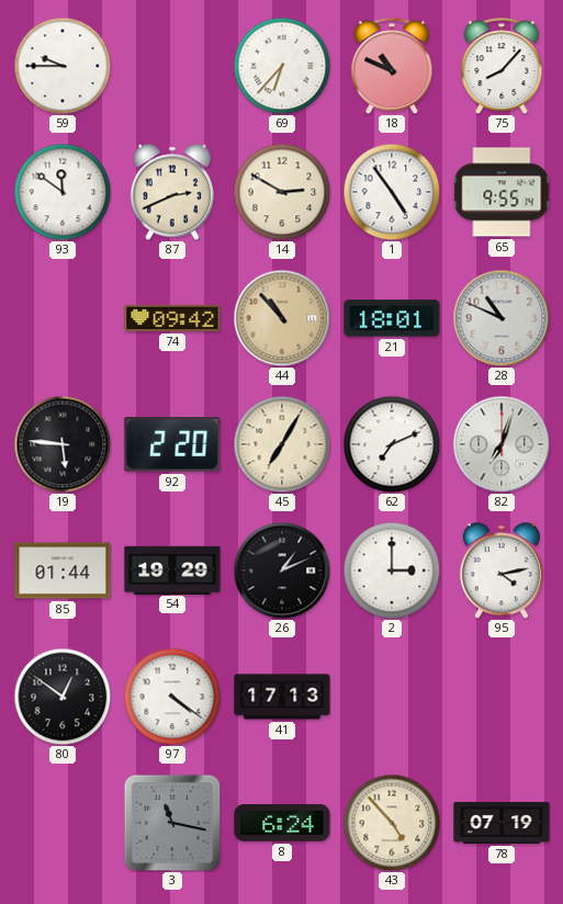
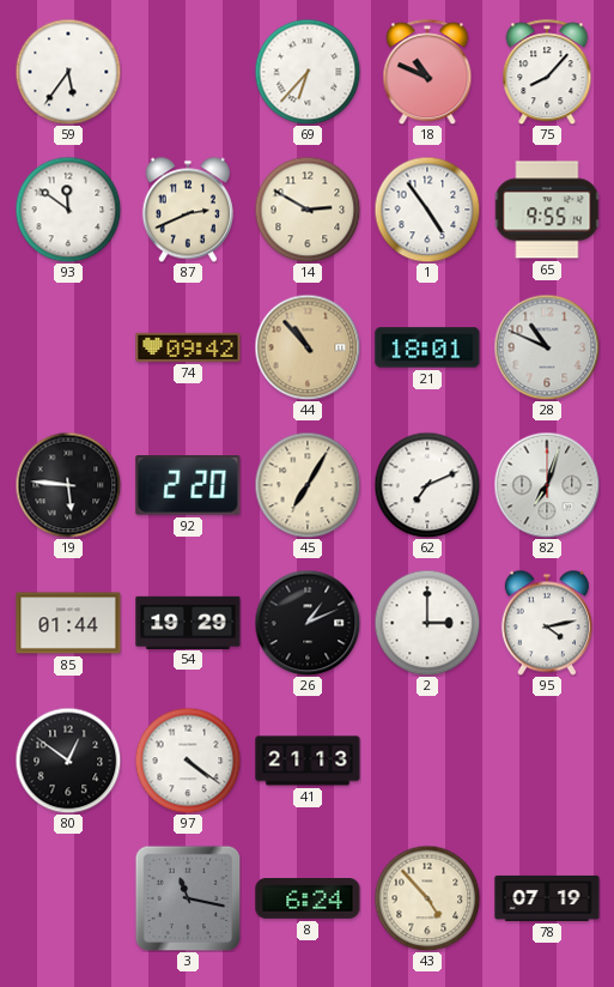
59: 9:45 -> 5:36
41: 17:13 -> 21:13
